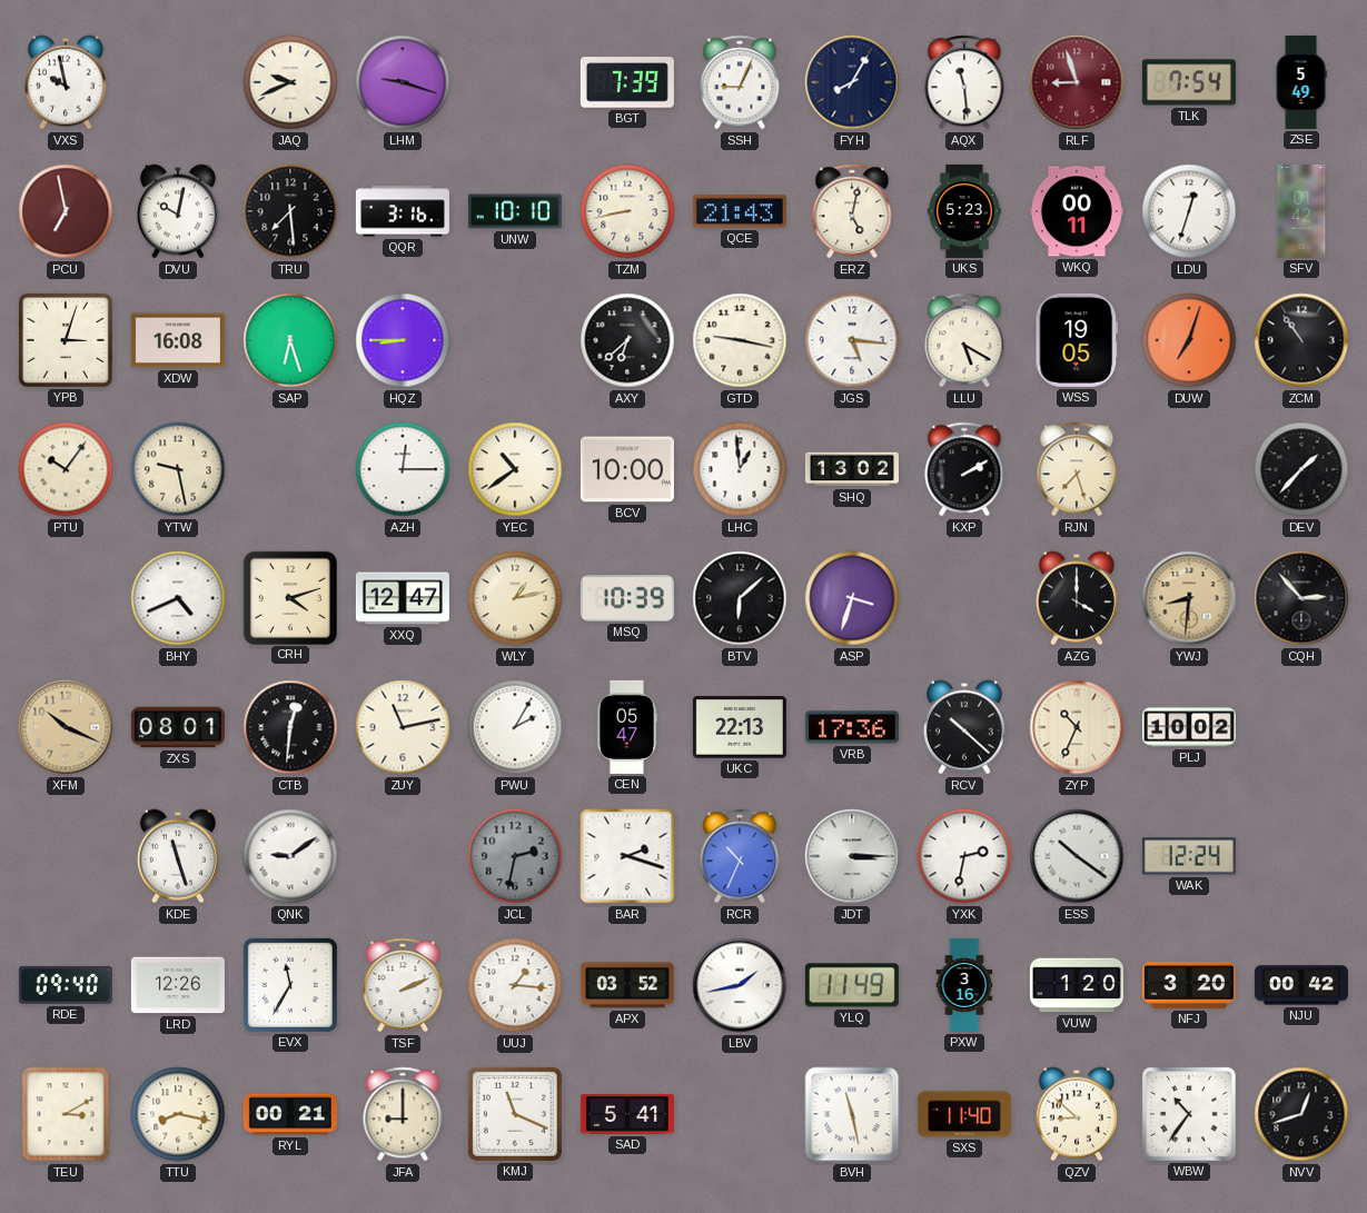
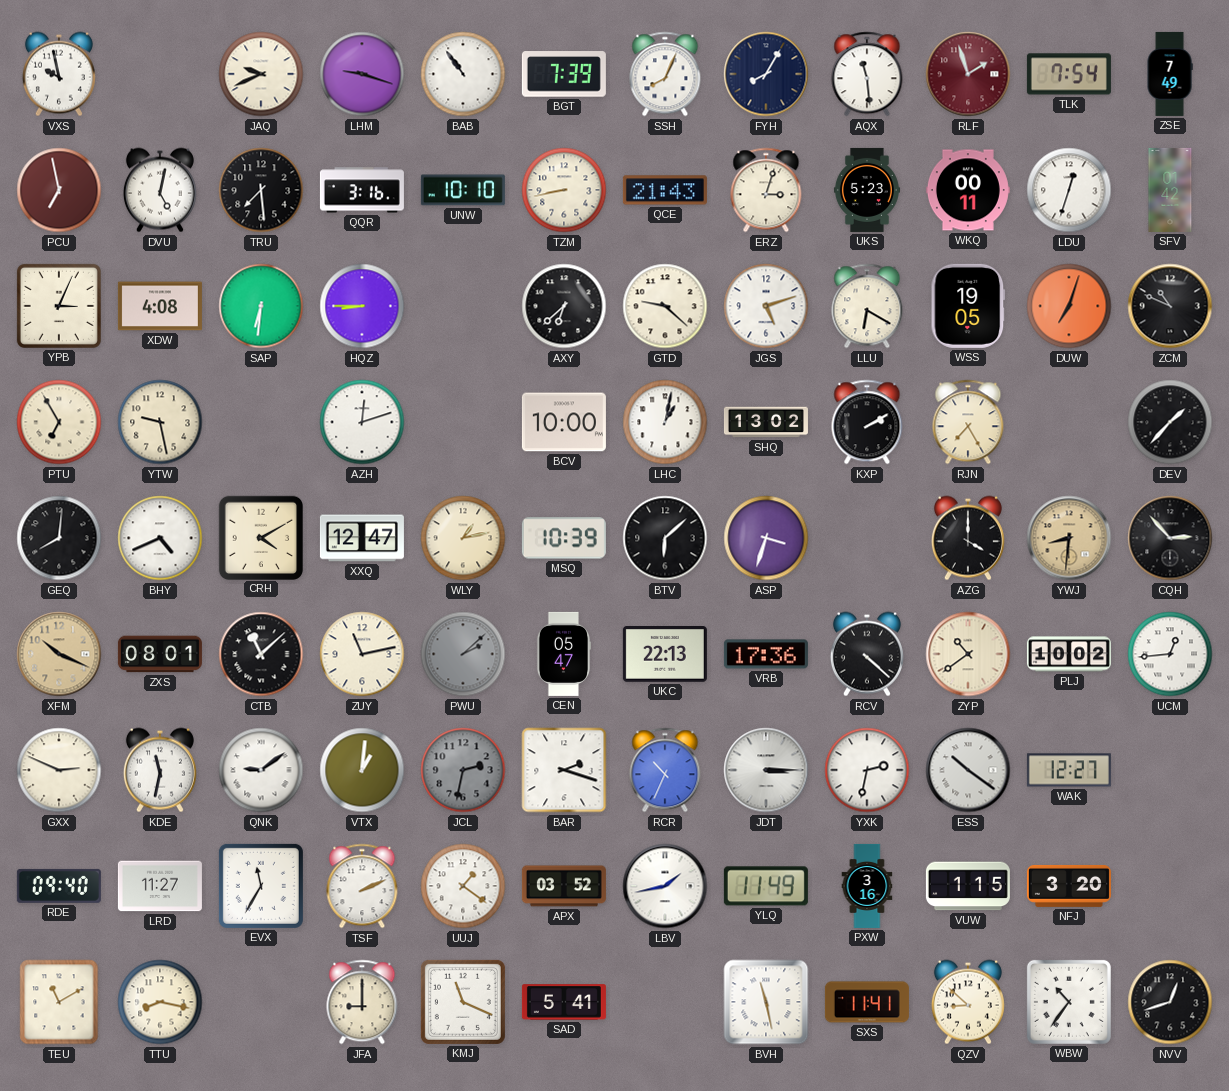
BAB: none -> 10:54
SSH: 9:04 -> 8:04
RLF: 8:57 -> 1:57
ZSE: 5:49 -> 7:49
DVU: 10:02 -> 5:02
ERZ: 5:02 -> 3:03
YPB: 3:03 -> 3:04
XDW: 16:08 -> 4:08
SAP: 6:27 -> 6:31
GTD: 9:17 -> 9:22
JGS: 5:16 -> 5:12
LLU: 5:20 -> 6:20
ZCM: 10:54 -> 10:49
PTU: 10:06 -> 6:55
AZH: 12:15 -> 12:12
YEC: 10:39 -> none
LHC: 12:59 -> 1:02
RJN: 7:27 -> 7:25
GEQ: none -> 8:01
CRH: 4:12 -> 4:10
CTB: 12:31 -> 11:08
PWU: 2:05 -> 2:08
PWU dial: white -> grey
RCV: 10:22 -> 4:22
ZYP: 10:34 -> 10:39
UCM: none -> 12:44
GXX: none -> 2:49
KDE: 11:27 -> 11:32
VTX: none -> 1:01
WAK: 12:24 -> 12:27
LRD: 12:26 -> 11:27
UUJ: 1:16 -> 1:21
VUW: 1:20 -> 1:15
NJU: 00:42 -> none
TEU: 3:10 -> 11:10
RYL: 00:21 -> none
SXS: 11:40 -> 11:41
